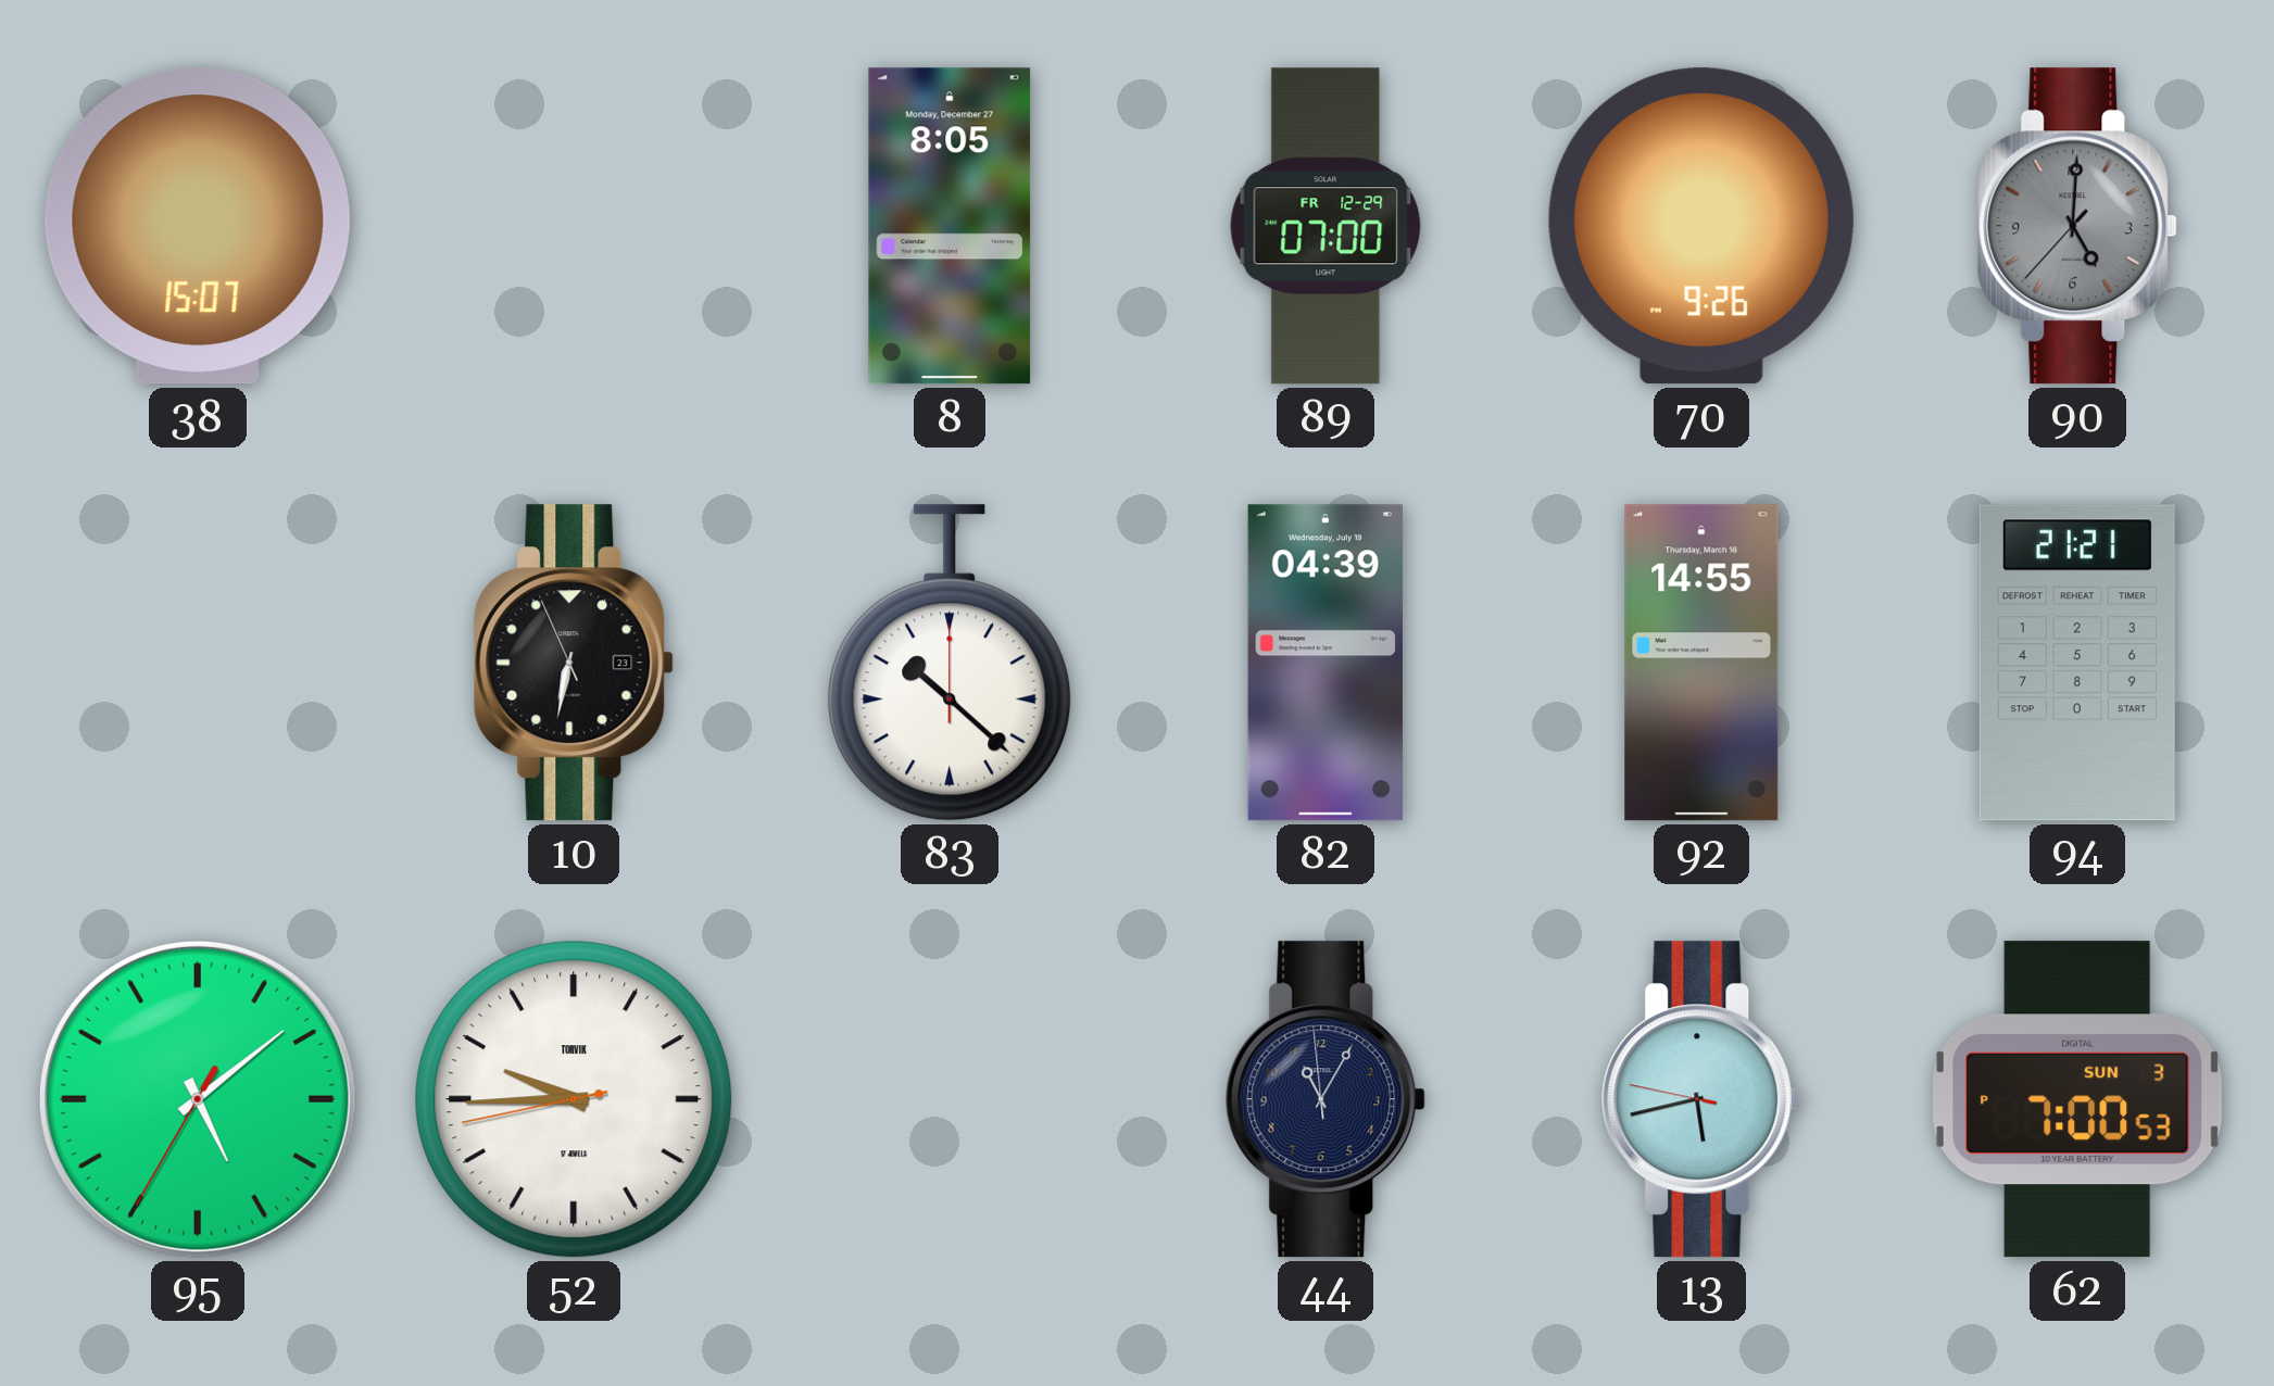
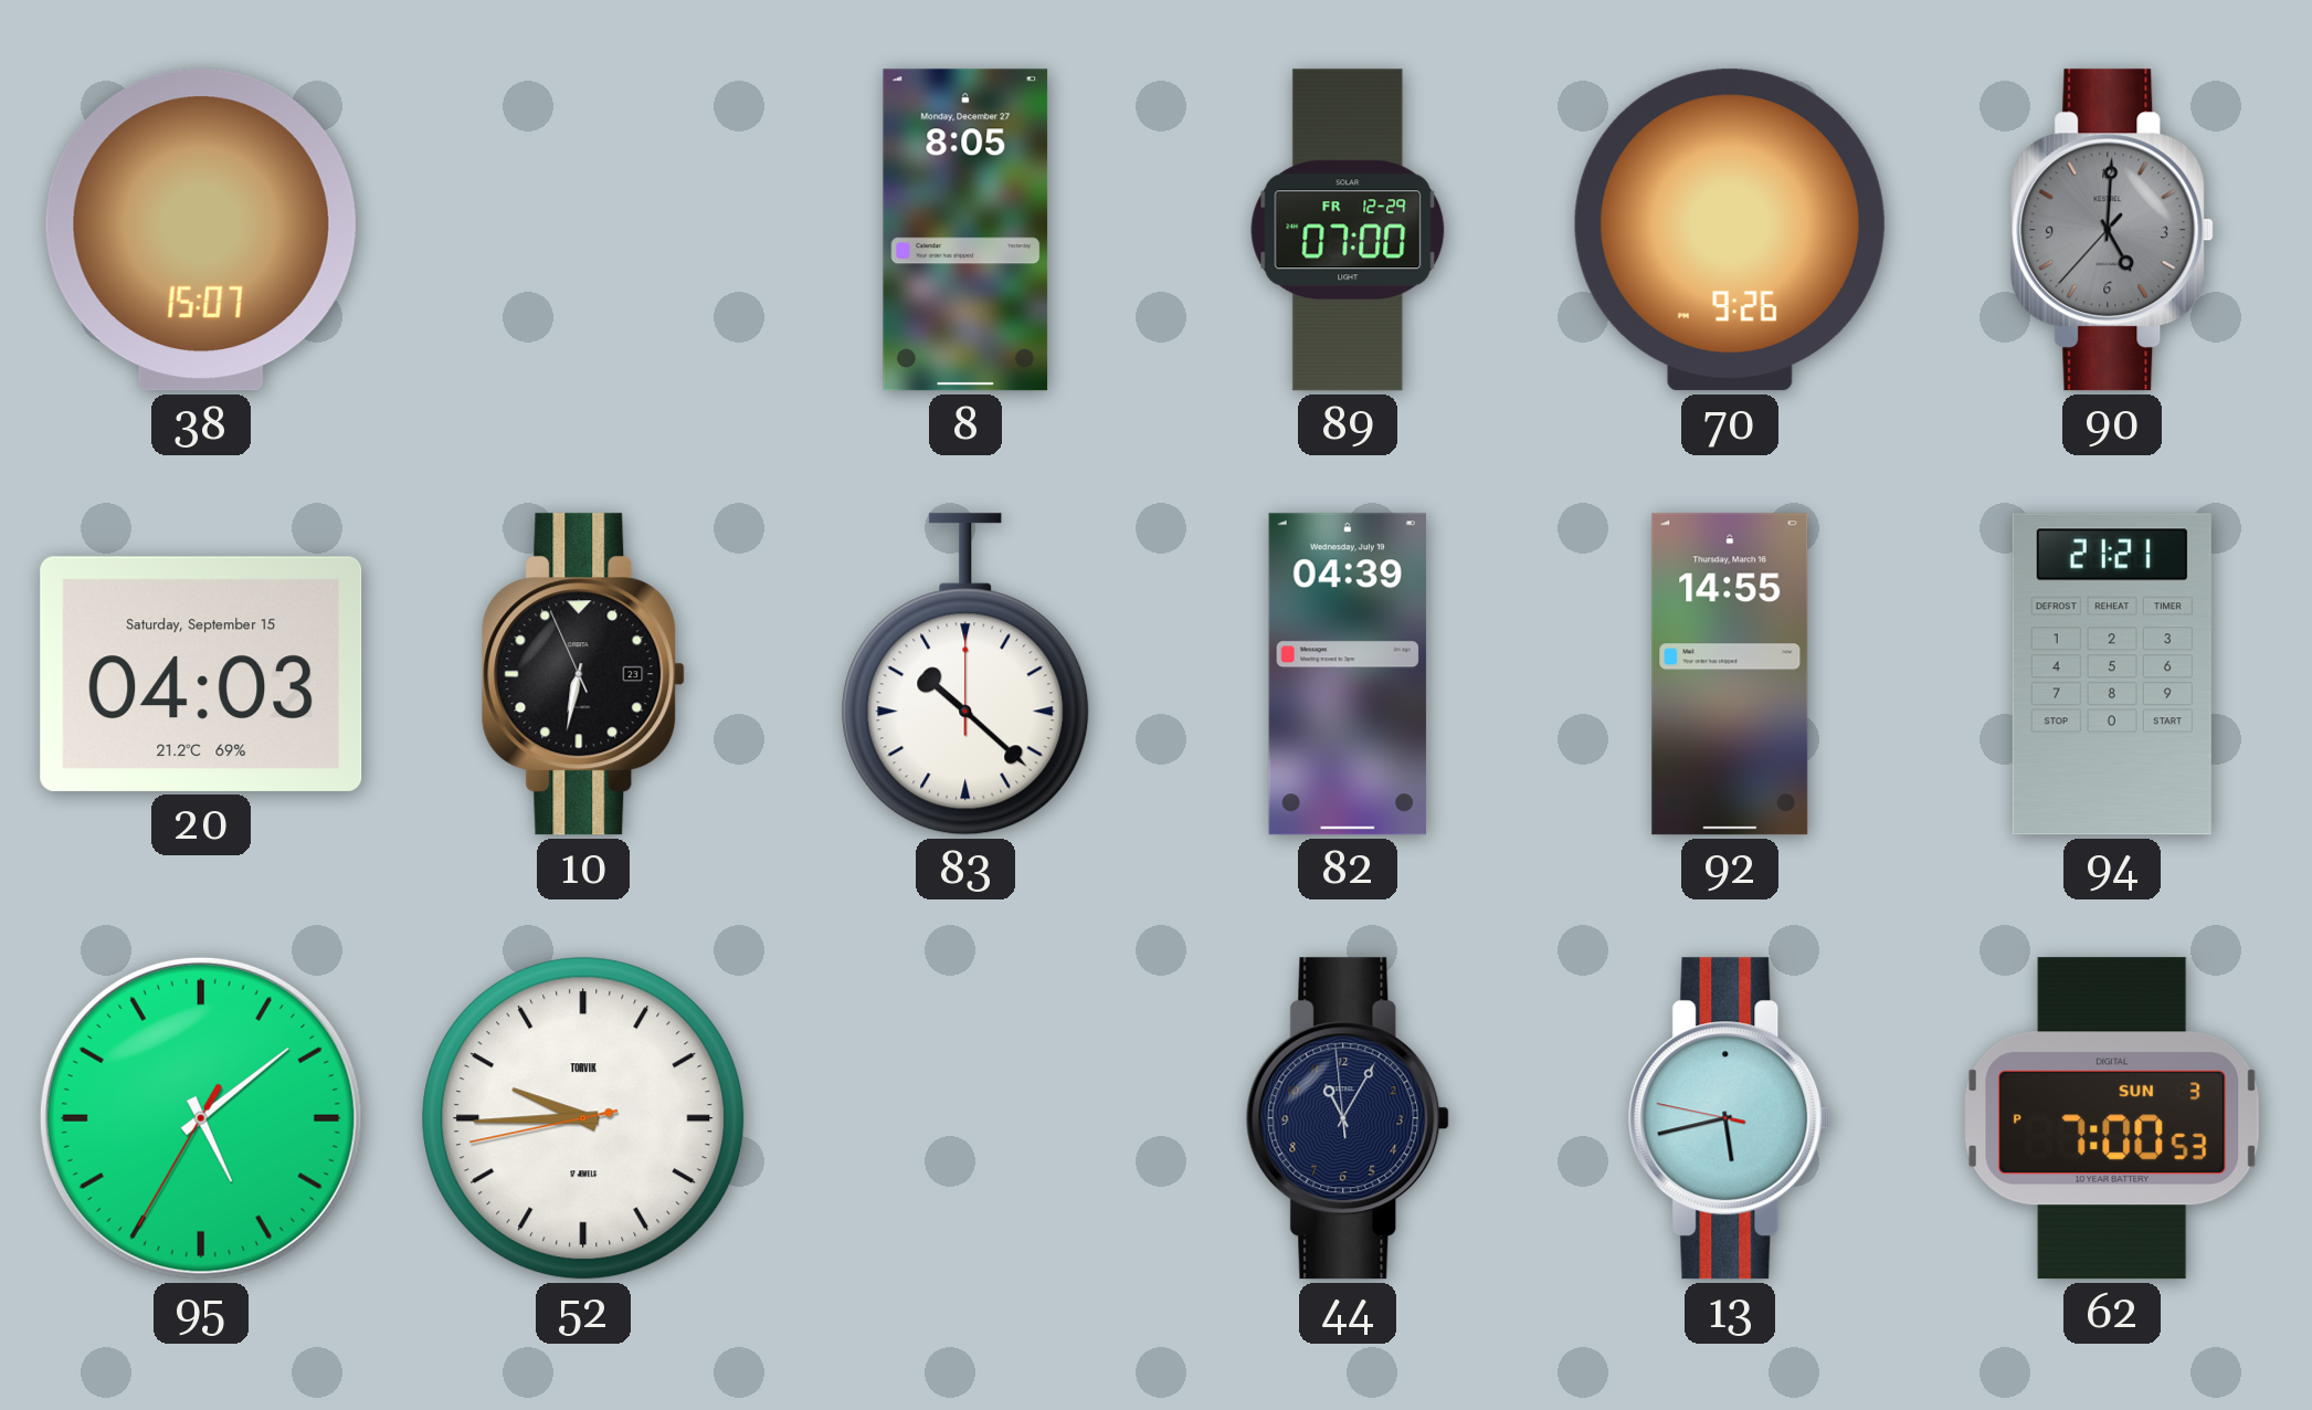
20: none -> 04:03
